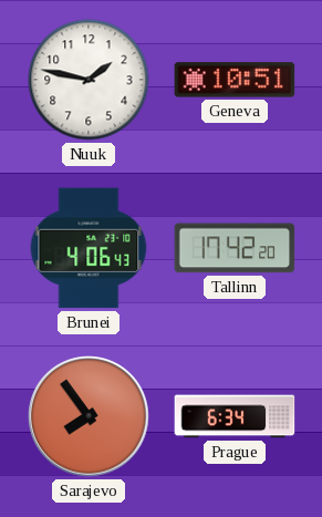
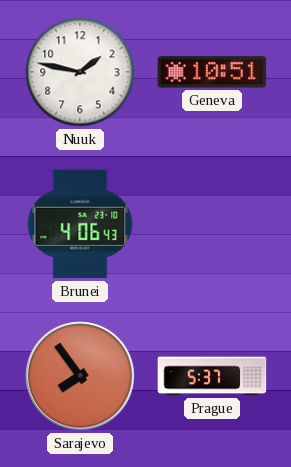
Tallinn: 17:42 -> none
Prague: 6:34 -> 5:37
